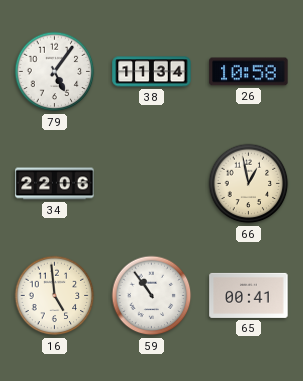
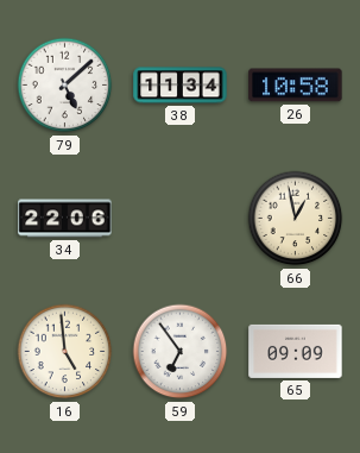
79: 5:06 -> 5:08
59: 10:54 -> 6:54
65: 00:41 -> 09:09
